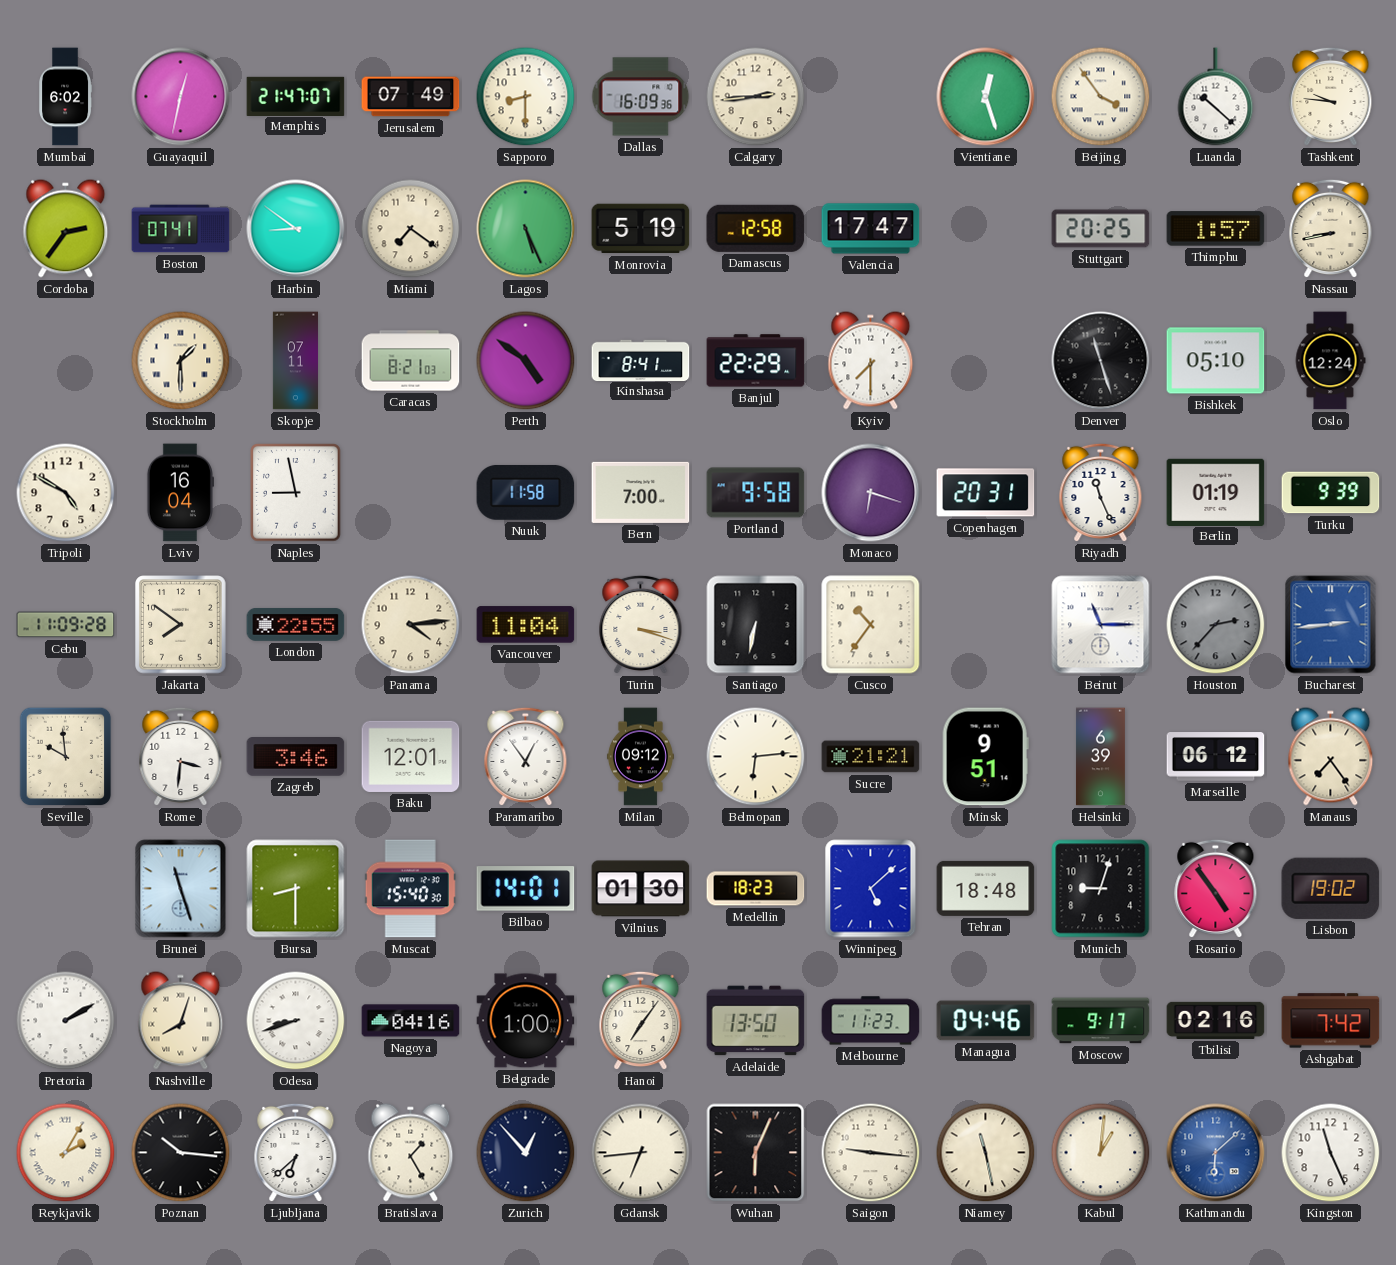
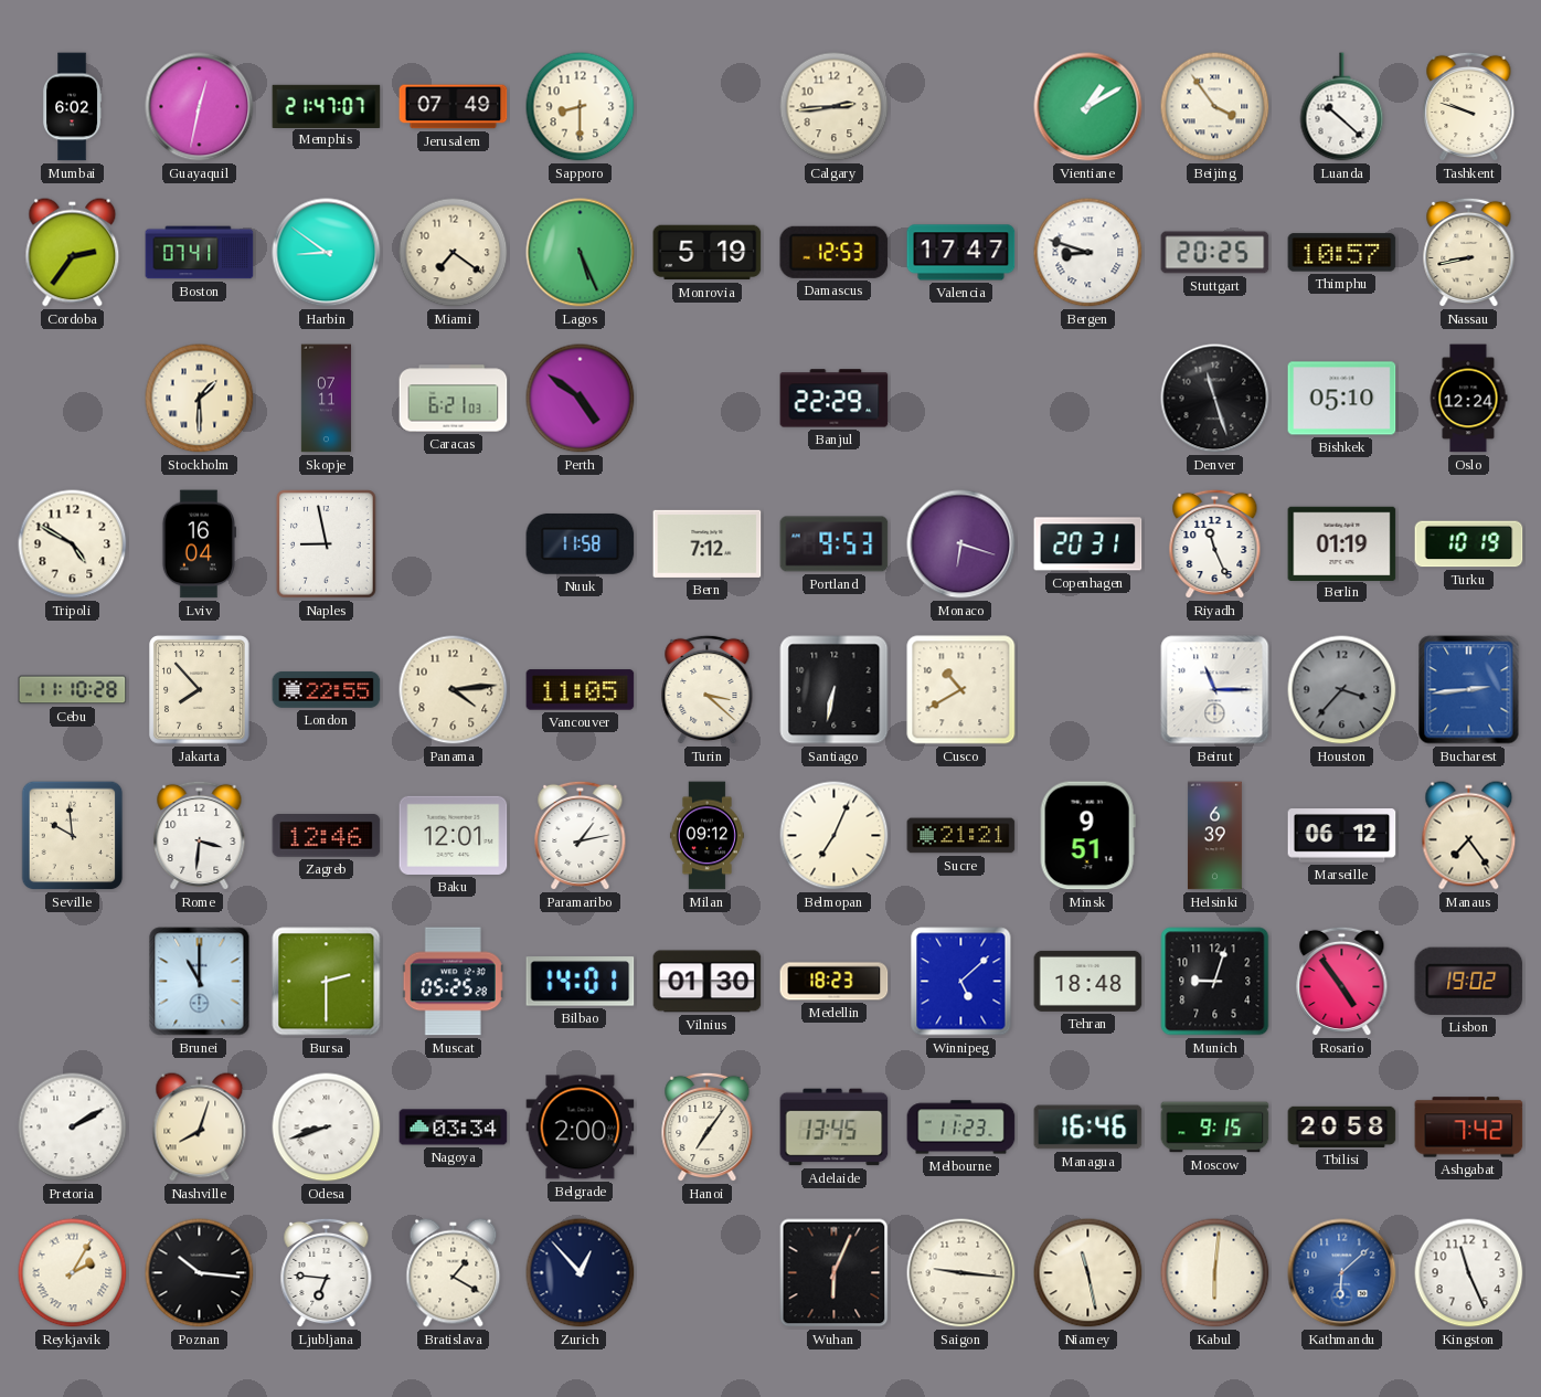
Dallas: 16:09 -> none
Vientiane: 12:27 -> 1:10
Tashkent: 9:46 -> 9:48
Damascus: 12:58 -> 12:53
Bergen: none -> 8:48
Thimphu: 1:57 -> 10:57
Caracas: 8:21 -> 6:21
Kinshasa: 8:41 -> none
Kyiv: 7:30 -> none
Bern: 7:00 -> 7:12
Portland: 9:58 -> 9:53
Turku: 9:39 -> 10:19
Cebu: 11:09 -> 11:10
Jakarta: 7:51 -> 7:53
Vancouver: 11:04 -> 11:05
Turin: 3:18 -> 3:22
Cusco: 10:36 -> 10:40
Houston: 2:37 -> 3:37
Zagreb: 3:46 -> 12:46
Paramaribo: 12:54 -> 1:13
Belmopan: 6:14 -> 7:04
Brunei: 11:27 -> 11:00
Bursa: 8:30 -> 2:30
Muscat: 15:40 -> 05:25
Nagoya: 04:16 -> 03:34
Belgrade: 1:00 -> 2:00
Adelaide: 13:50 -> 13:45
Managua: 04:46 -> 16:46
Moscow: 9:17 -> 9:15
Tbilisi: 02:16 -> 20:58
Ljubljana: 6:38 -> 6:46
Bratislava: 1:25 -> 1:20
Gdansk: 6:44 -> none
Kabul: 1:01 -> 6:01
